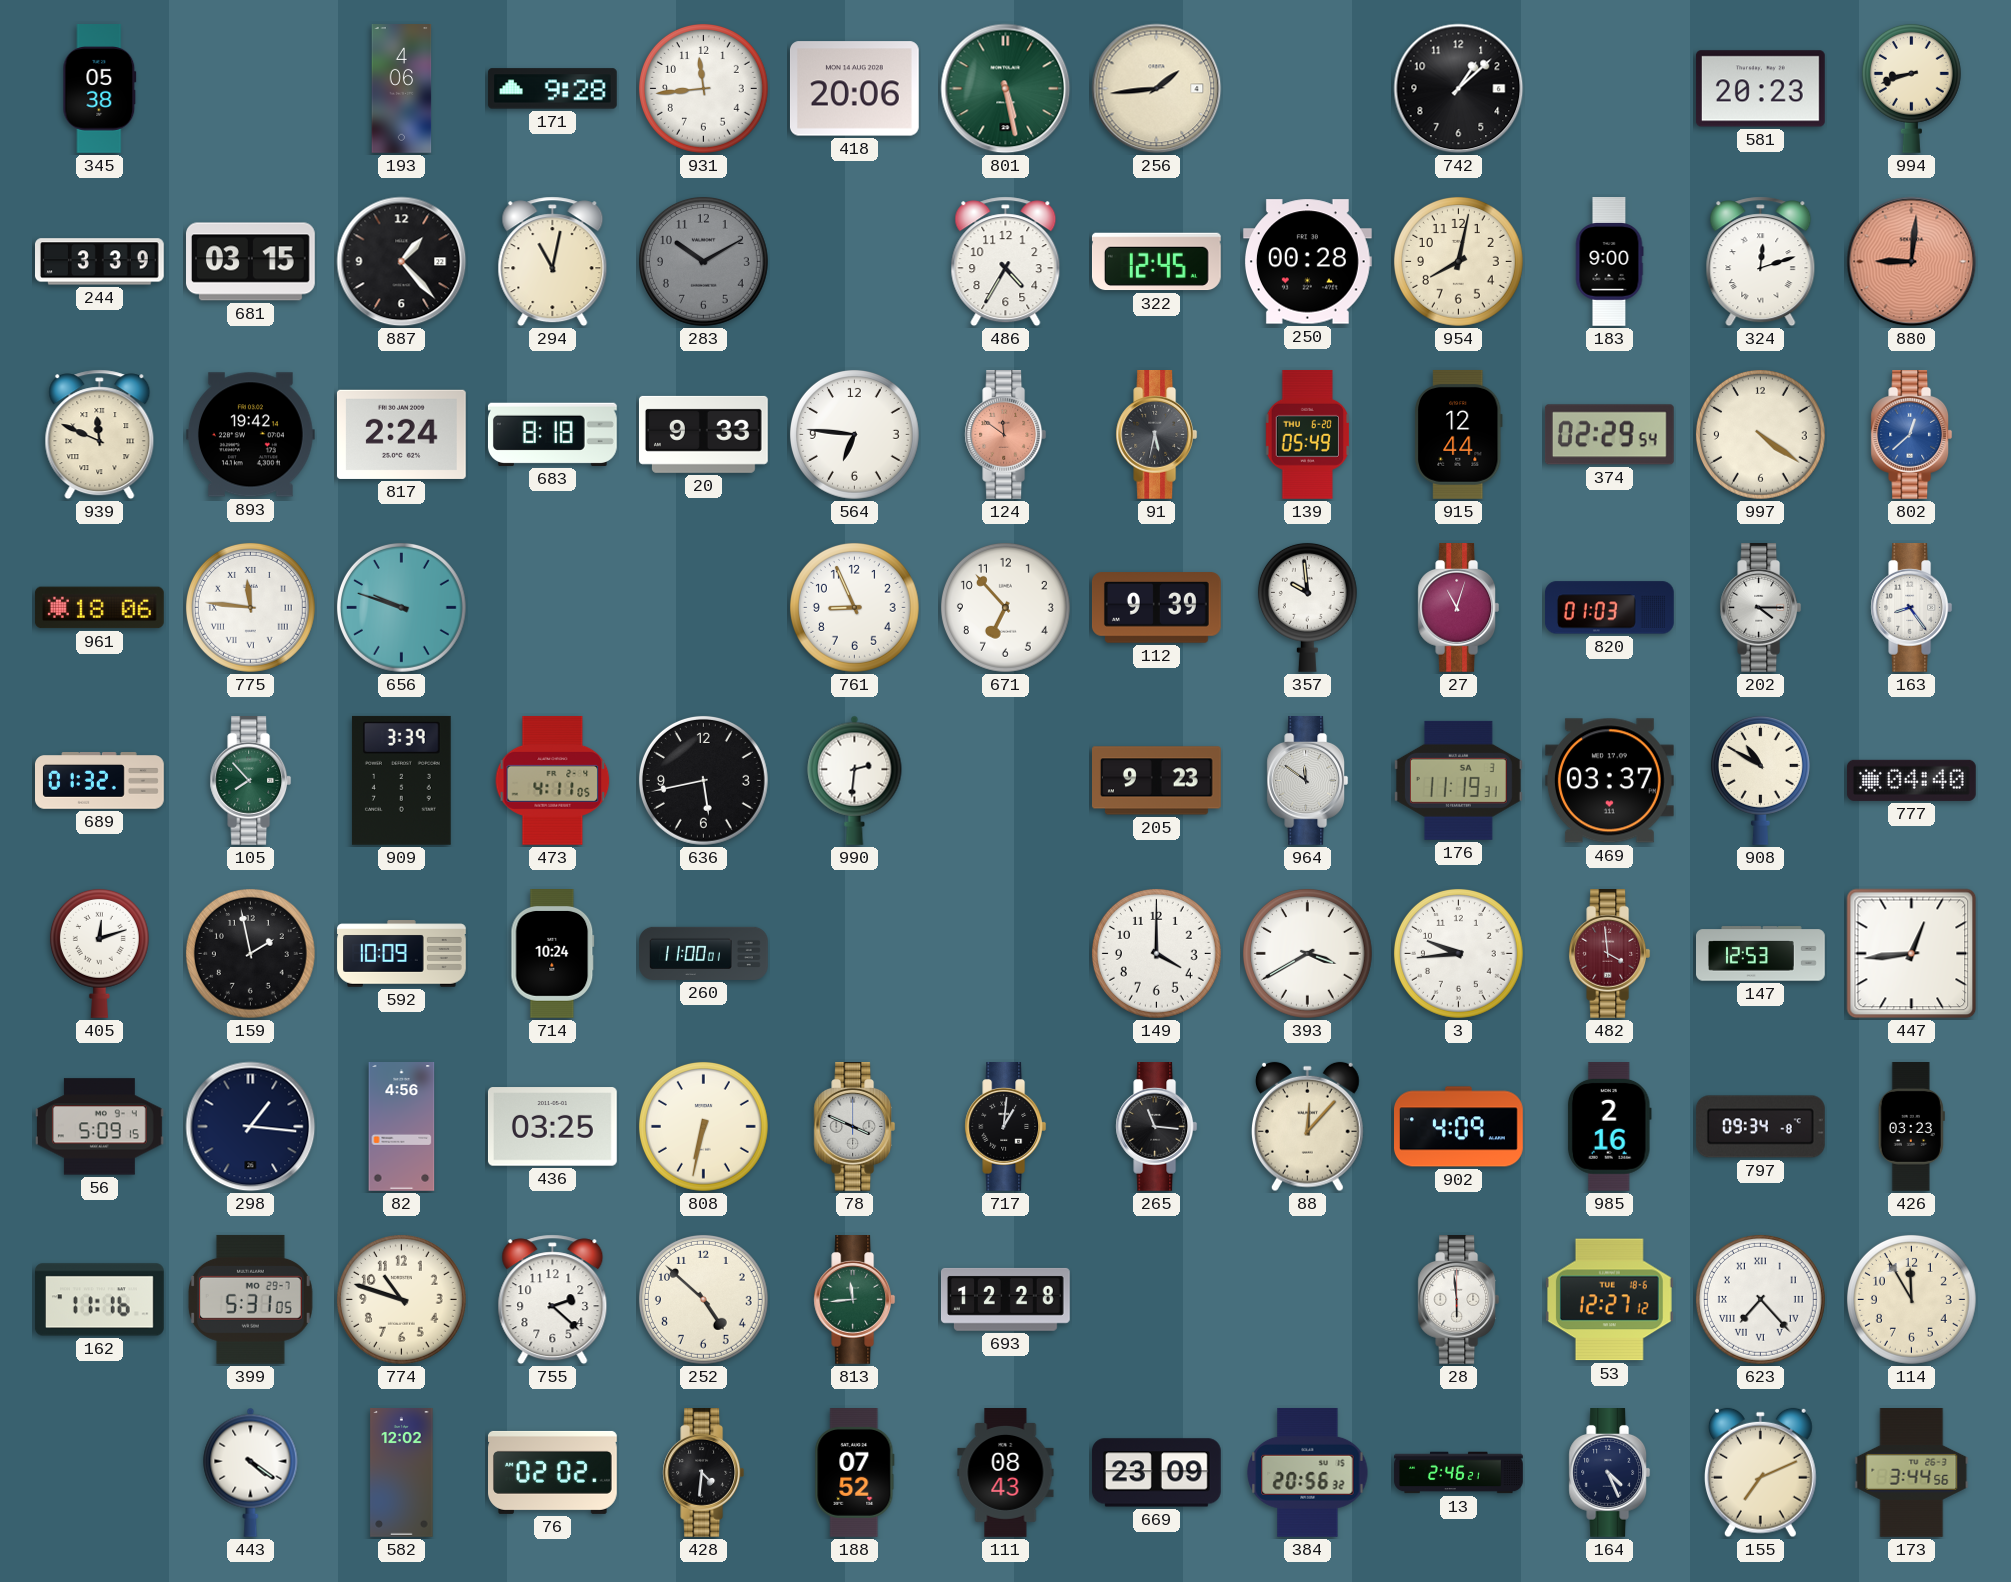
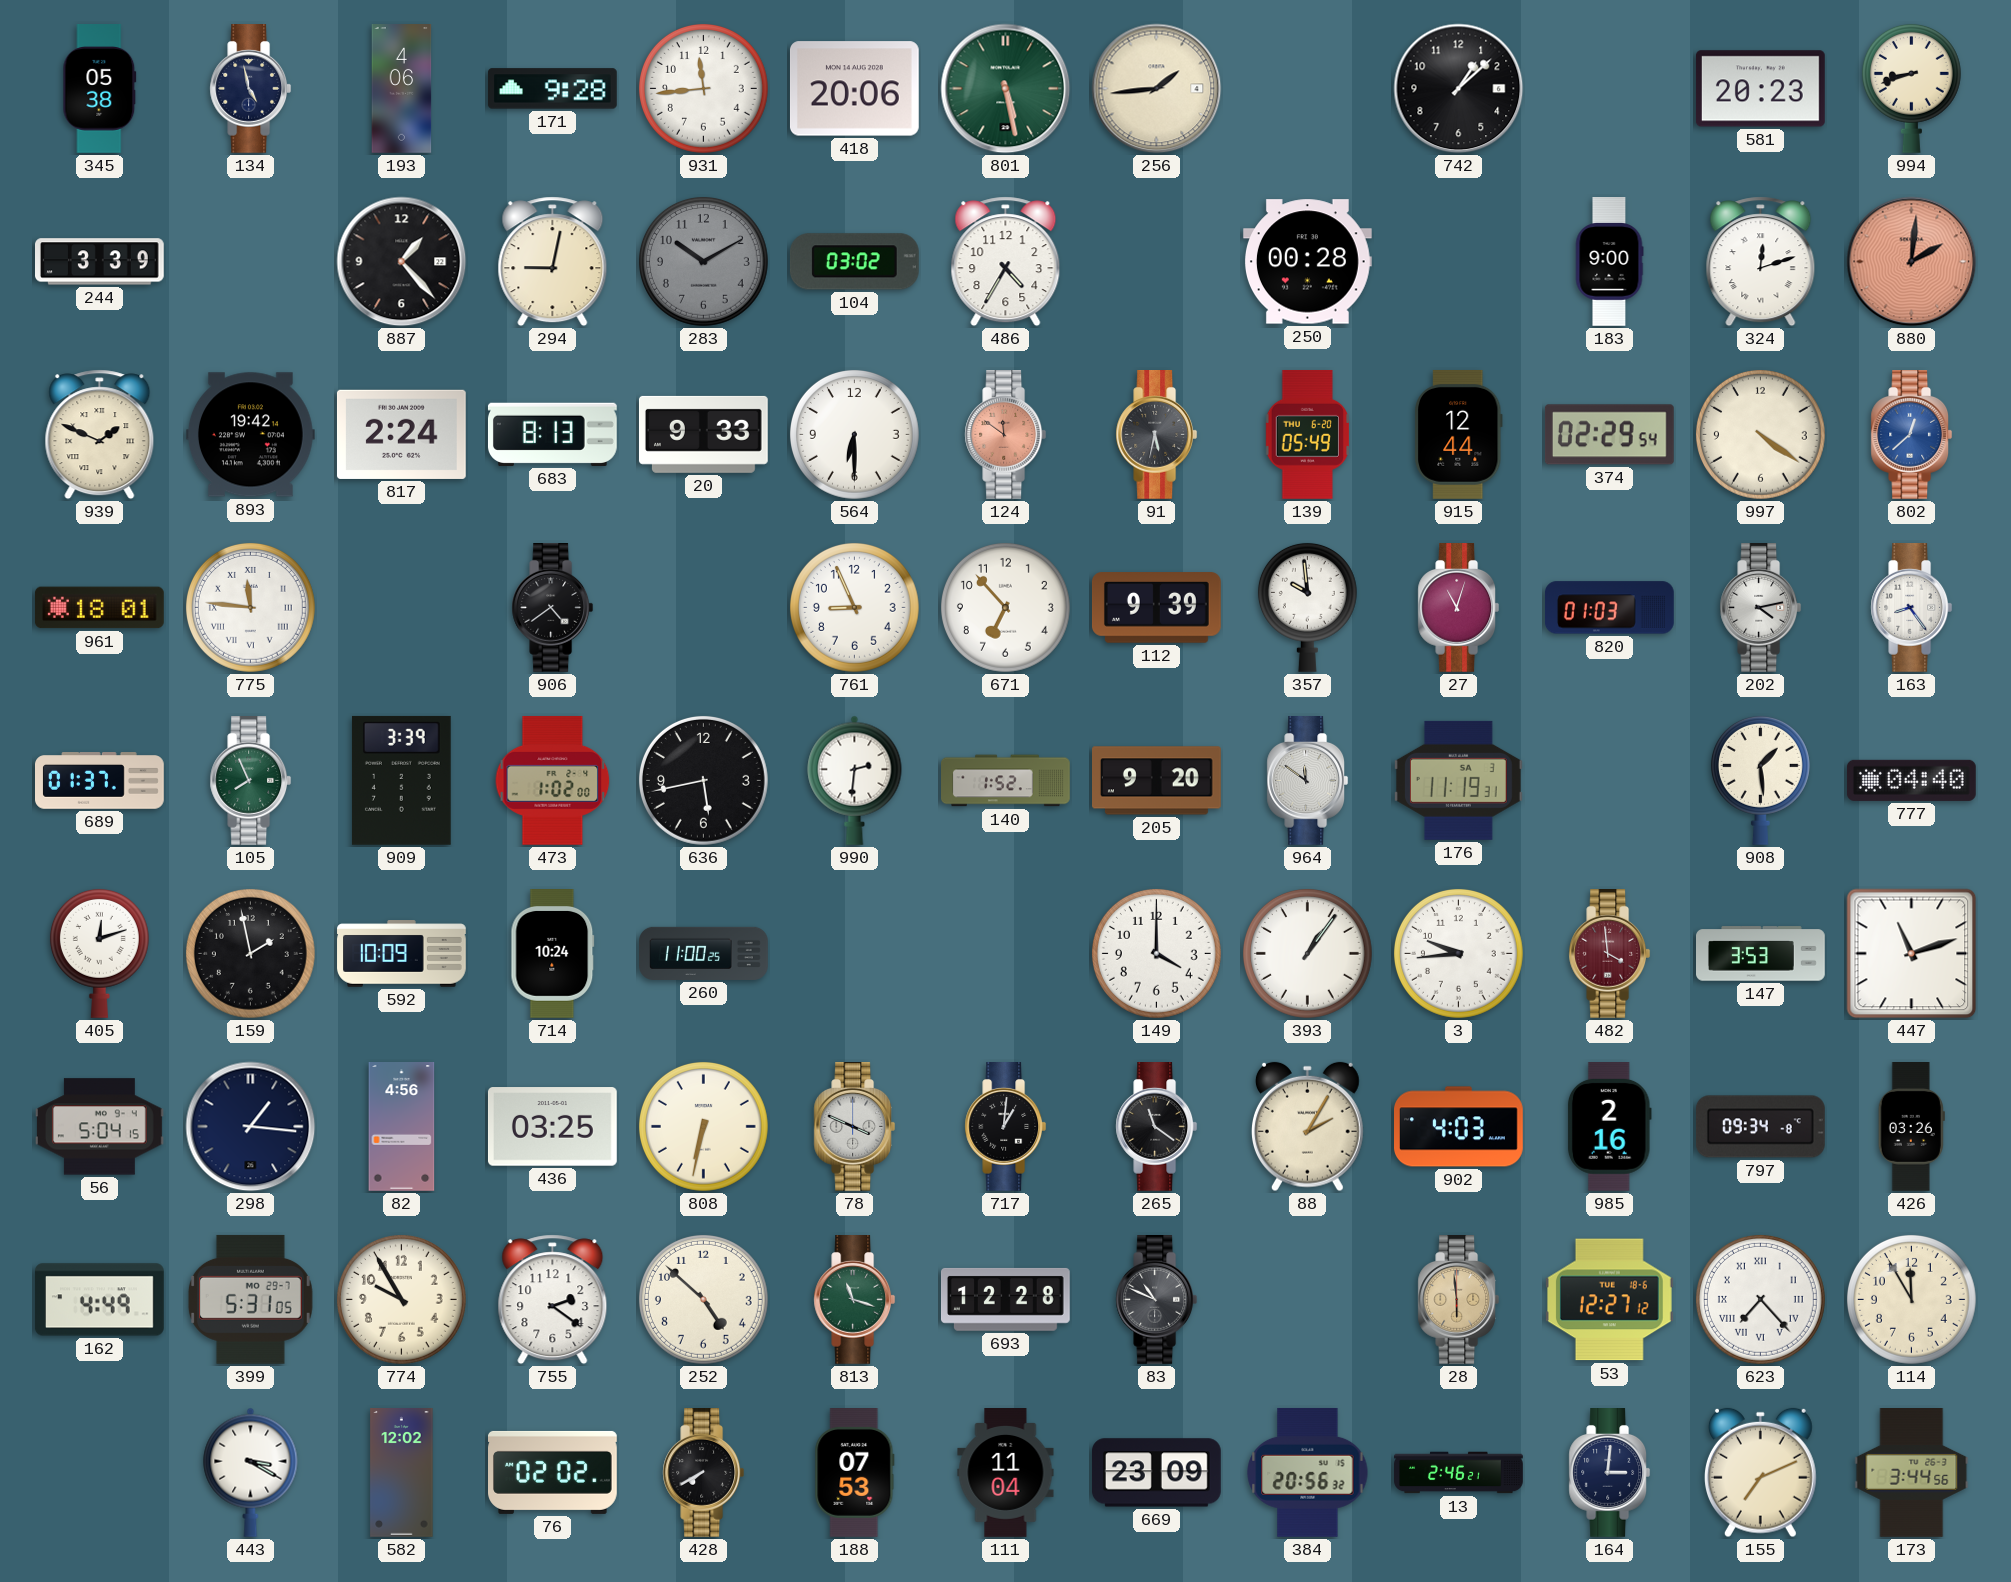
134: none -> 4:58
681: 03:15 -> none
294: 11:02 -> 9:02
104: none -> 03:02
322: 12:45 -> none
954: 8:02 -> none
880: 9:01 -> 2:01
939: 11:49 -> 1:49
683: 8:18 -> 8:13
564: 6:46 -> 6:30
961: 18:06 -> 18:01
656: 9:48 -> none
906: none -> 4:39
202: 4:15 -> 4:13
689: 01:32 -> 01:37
105: 7:53 -> 7:56
473: 4:11 -> 1:02
140: none -> 1:52
205: 9:23 -> 9:20
469: 03:37 -> none
908: 10:50 -> 1:29
260: 11:00:01 -> 11:00:25
393: 3:40 -> 1:06
147: 12:53 -> 3:53
447: 12:44 -> 11:12
56: 5:09 -> 5:04
265: 11:16 -> 11:21
88: 12:07 -> 2:05
902: 4:09 -> 4:03
426: 03:23 -> 03:26
162: 11:16 -> 4:49
774: 10:48 -> 9:55
755: 2:22 -> 2:21
813: 11:44 -> 11:18
83: none -> 10:49
28 dial: white -> champagne
443: 4:21 -> 3:20
428: 4:31 -> 7:40
188: 07:52 -> 07:53
111: 08:43 -> 11:04
164: 4:26 -> 3:01
